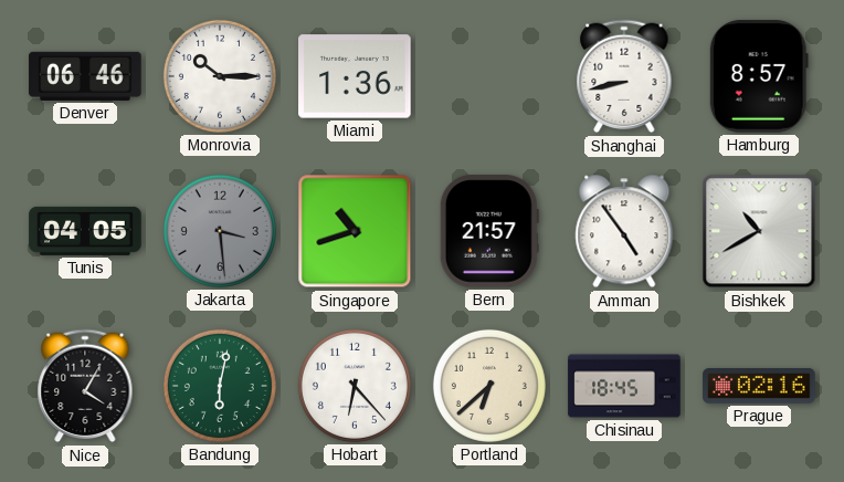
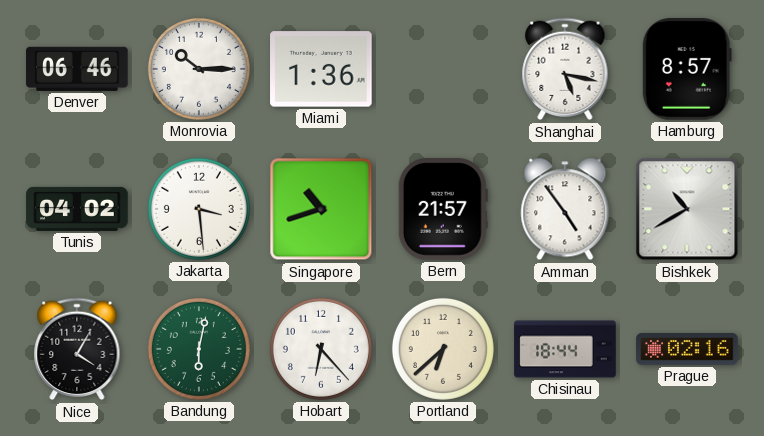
Shanghai: 8:43 -> 5:17
Tunis: 04:05 -> 04:02
Jakarta dial: grey -> white
Chisinau: 18:45 -> 18:44
